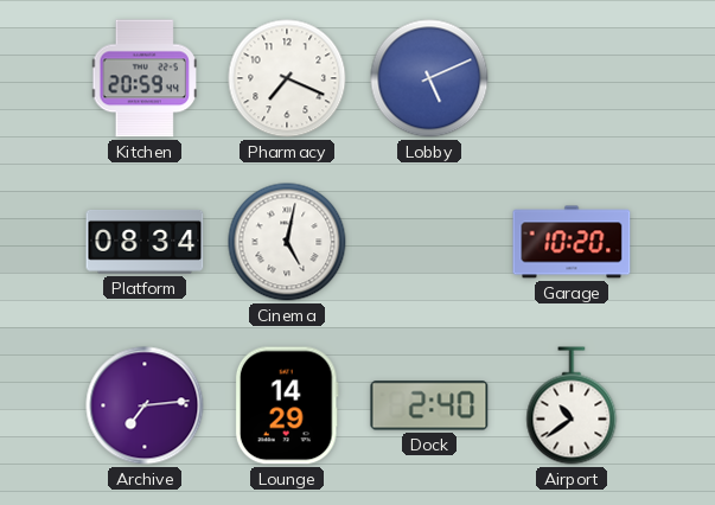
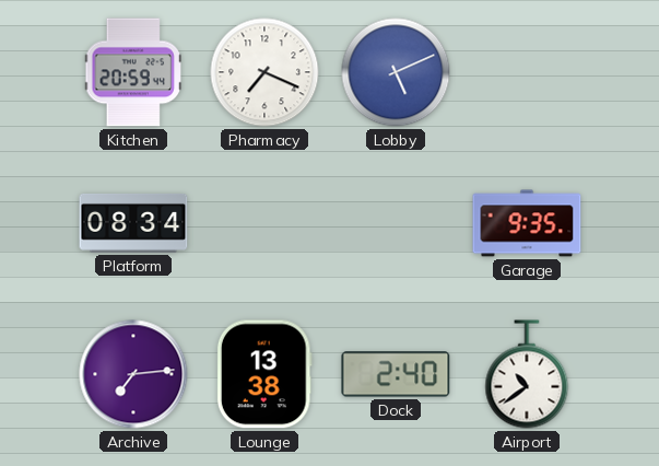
Cinema: 5:02 -> none
Garage: 10:20 -> 9:35
Lounge: 14:29 -> 13:38
